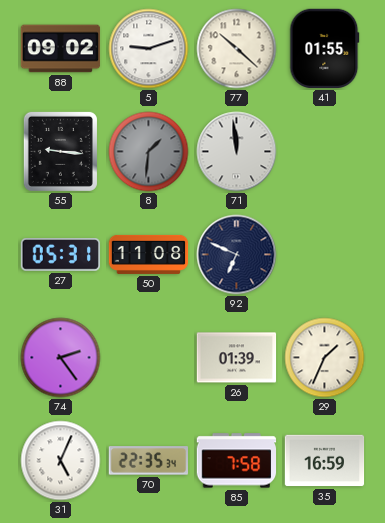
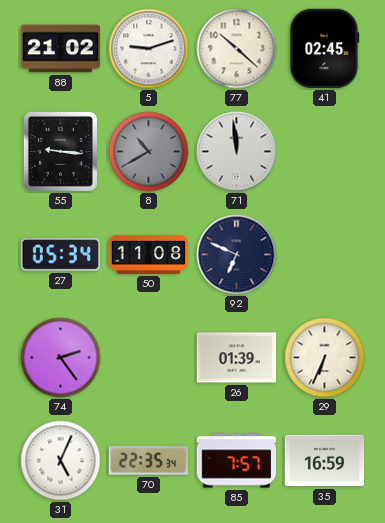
88: 09:02 -> 21:02
41: 01:55 -> 02:45
8: 1:31 -> 10:40
27: 05:31 -> 05:34
29: 1:34 -> 6:34
85: 7:58 -> 7:57
